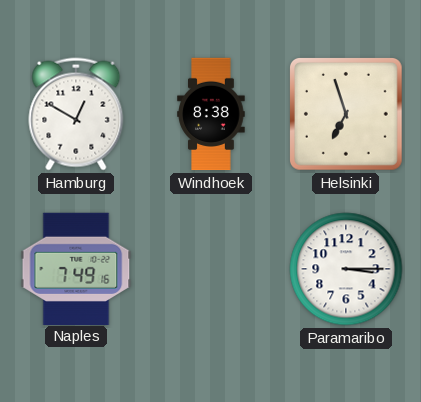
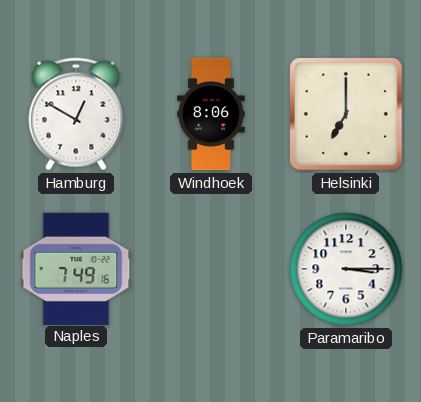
Windhoek: 8:38 -> 8:06
Helsinki: 6:57 -> 7:00
